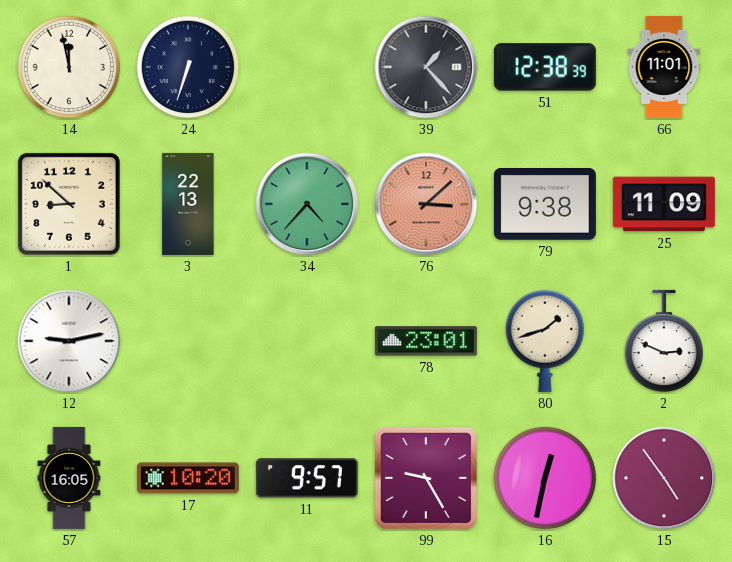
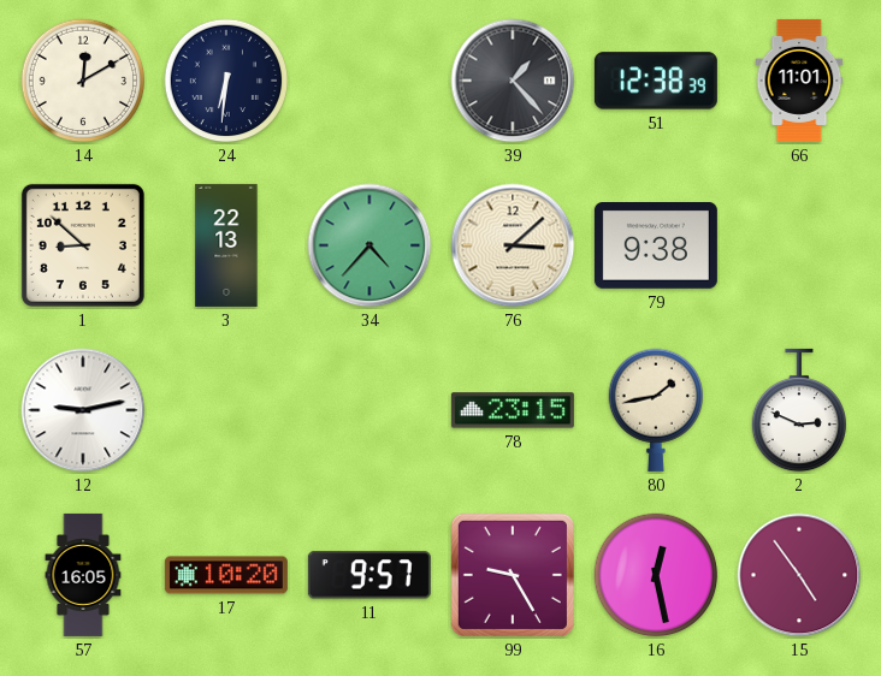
14: 11:58 -> 12:10
24: 6:33 -> 6:31
76 dial: salmon -> cream
25: 11:09 -> none
78: 23:01 -> 23:15
80: 1:42 -> 1:43
16: 12:32 -> 12:28
